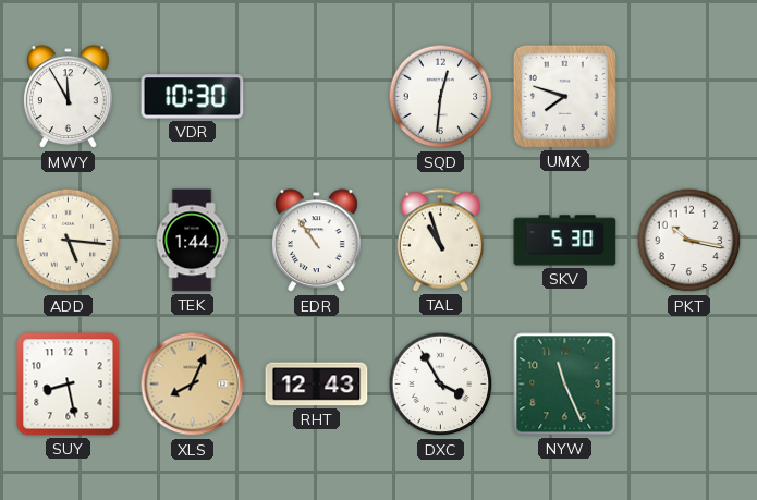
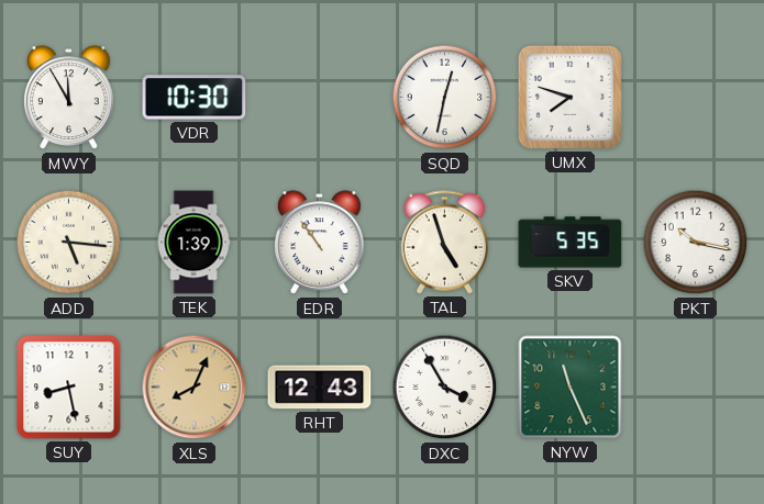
SQD: 12:31 -> 12:32
TEK: 1:44 -> 1:39
TAL: 10:57 -> 4:57
SKV: 5:30 -> 5:35
